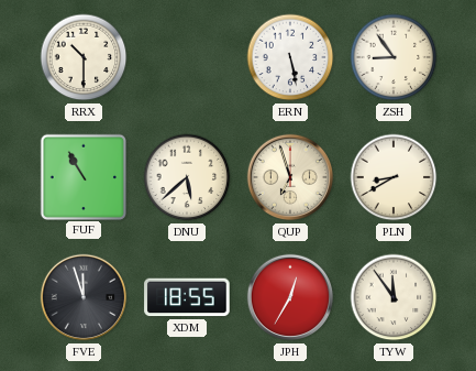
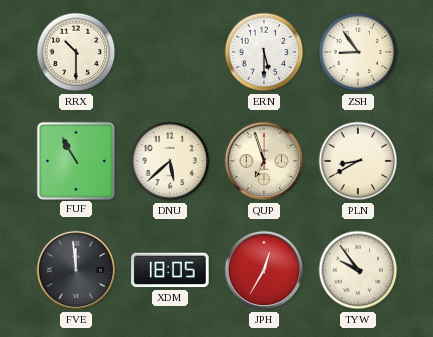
ERN: 5:28 -> 5:30
FVE: 11:57 -> 11:59
XDM: 18:55 -> 18:05
TYW: 11:54 -> 9:54
